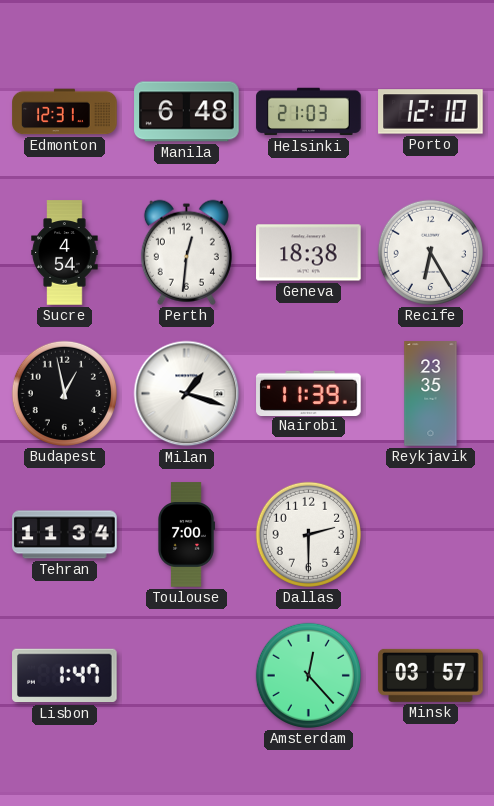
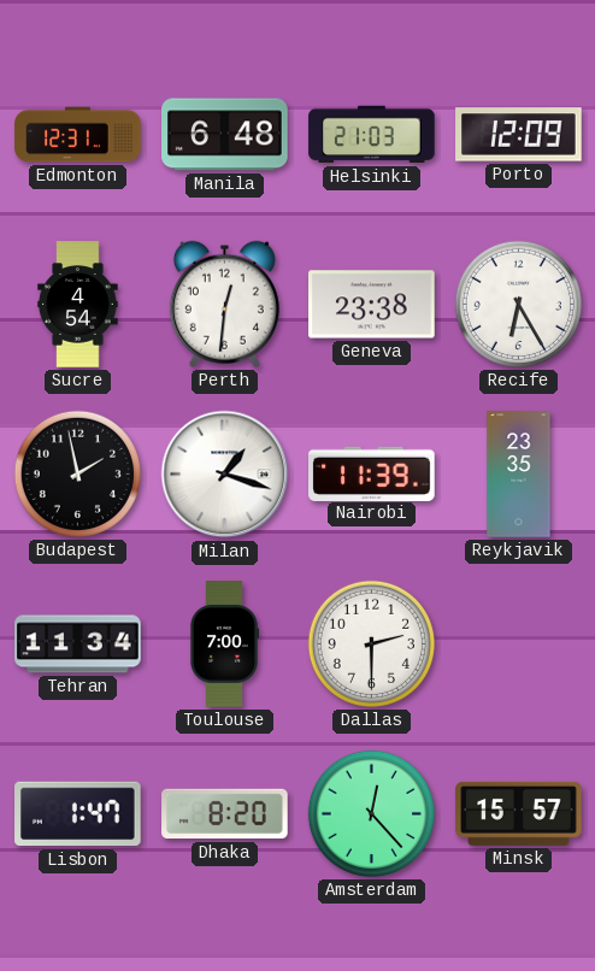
Porto: 12:10 -> 12:09
Geneva: 18:38 -> 23:38
Budapest: 12:58 -> 1:58
Dhaka: none -> 8:20
Minsk: 03:57 -> 15:57
